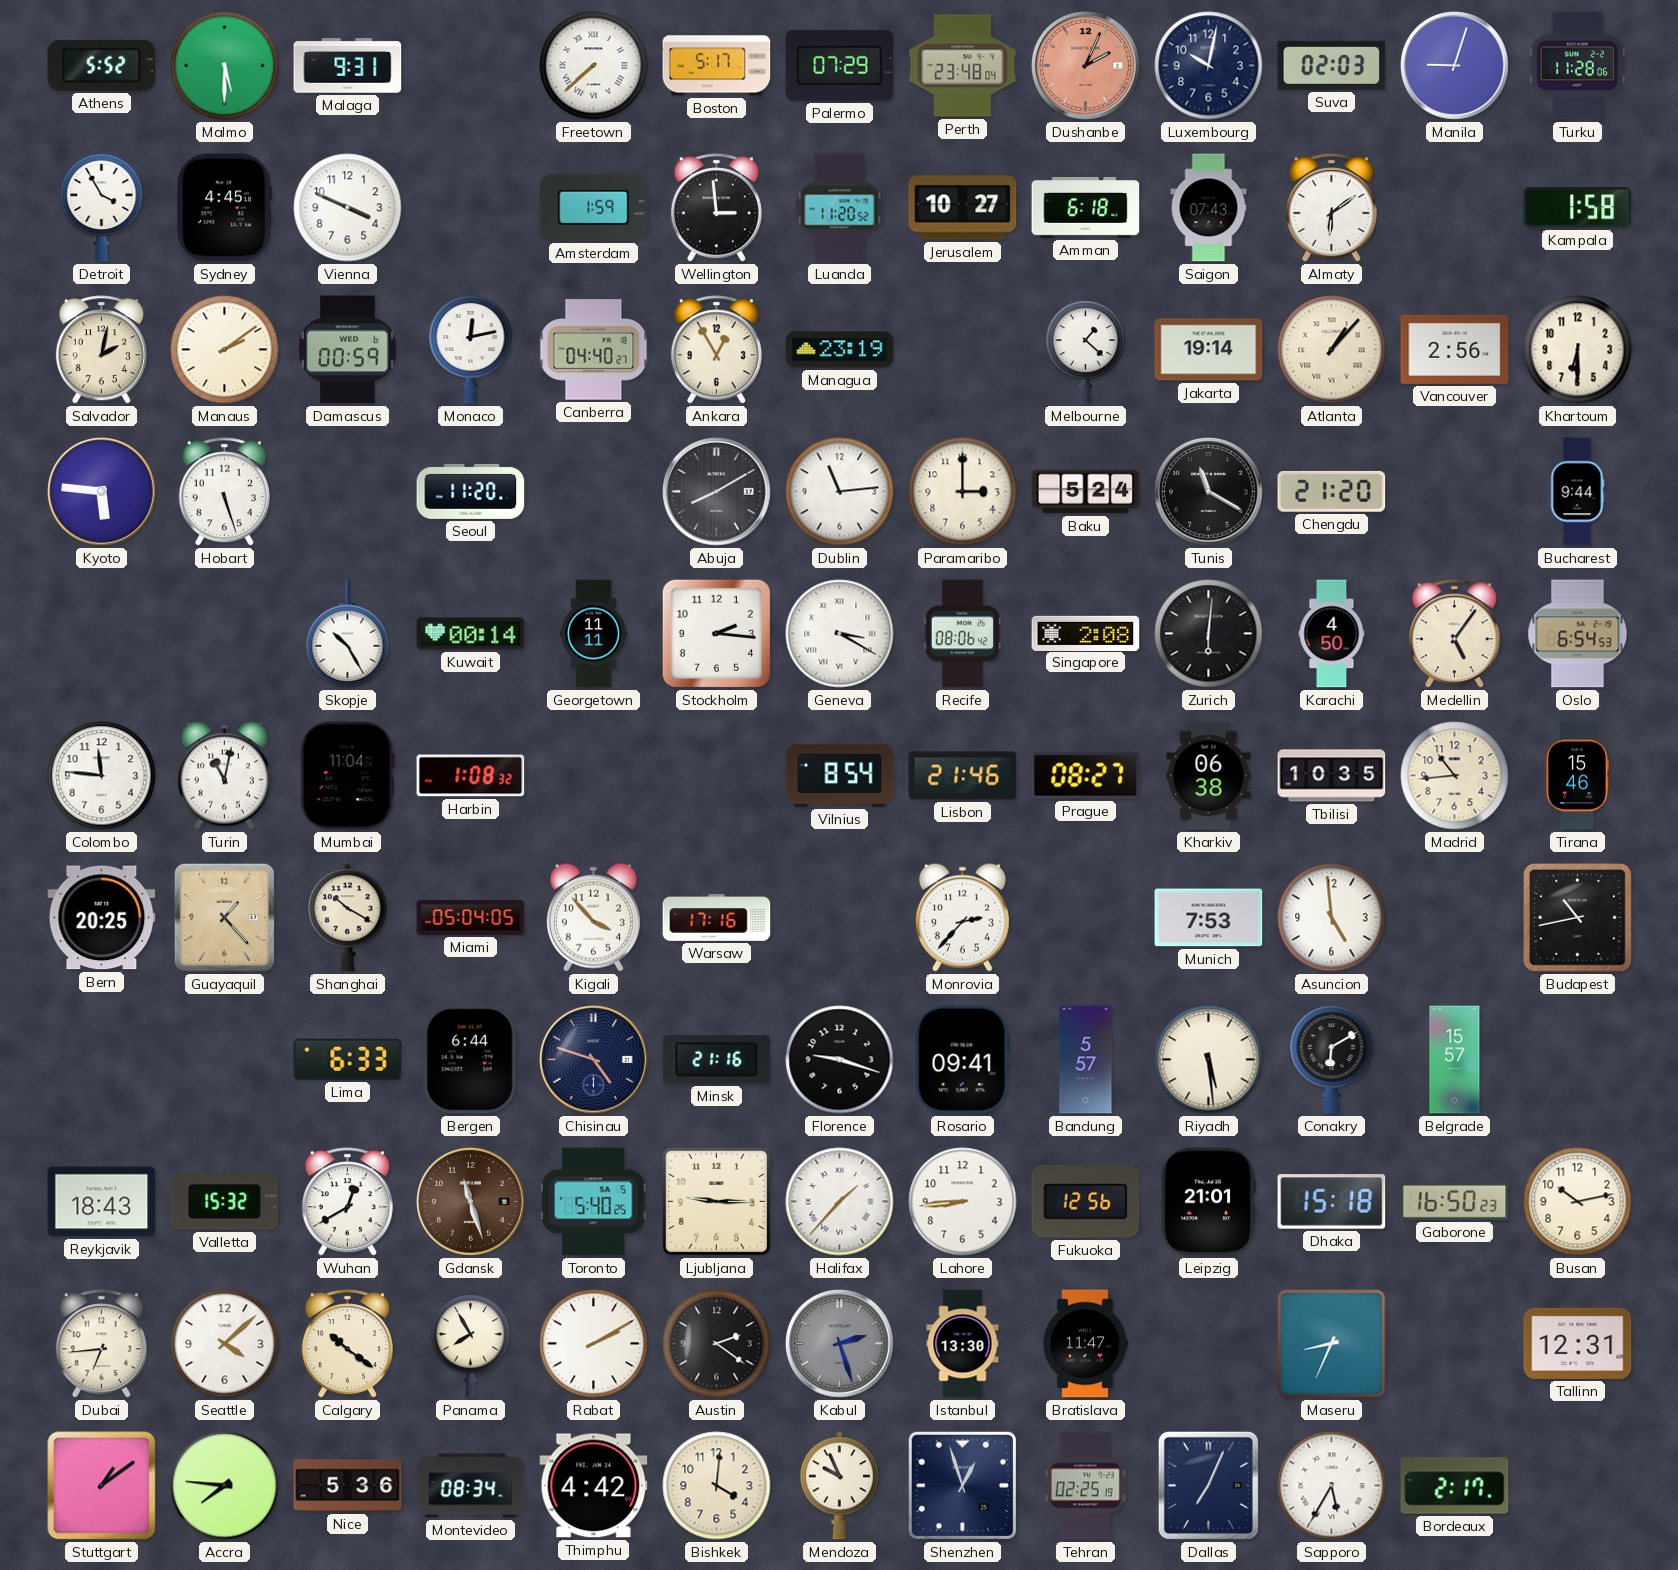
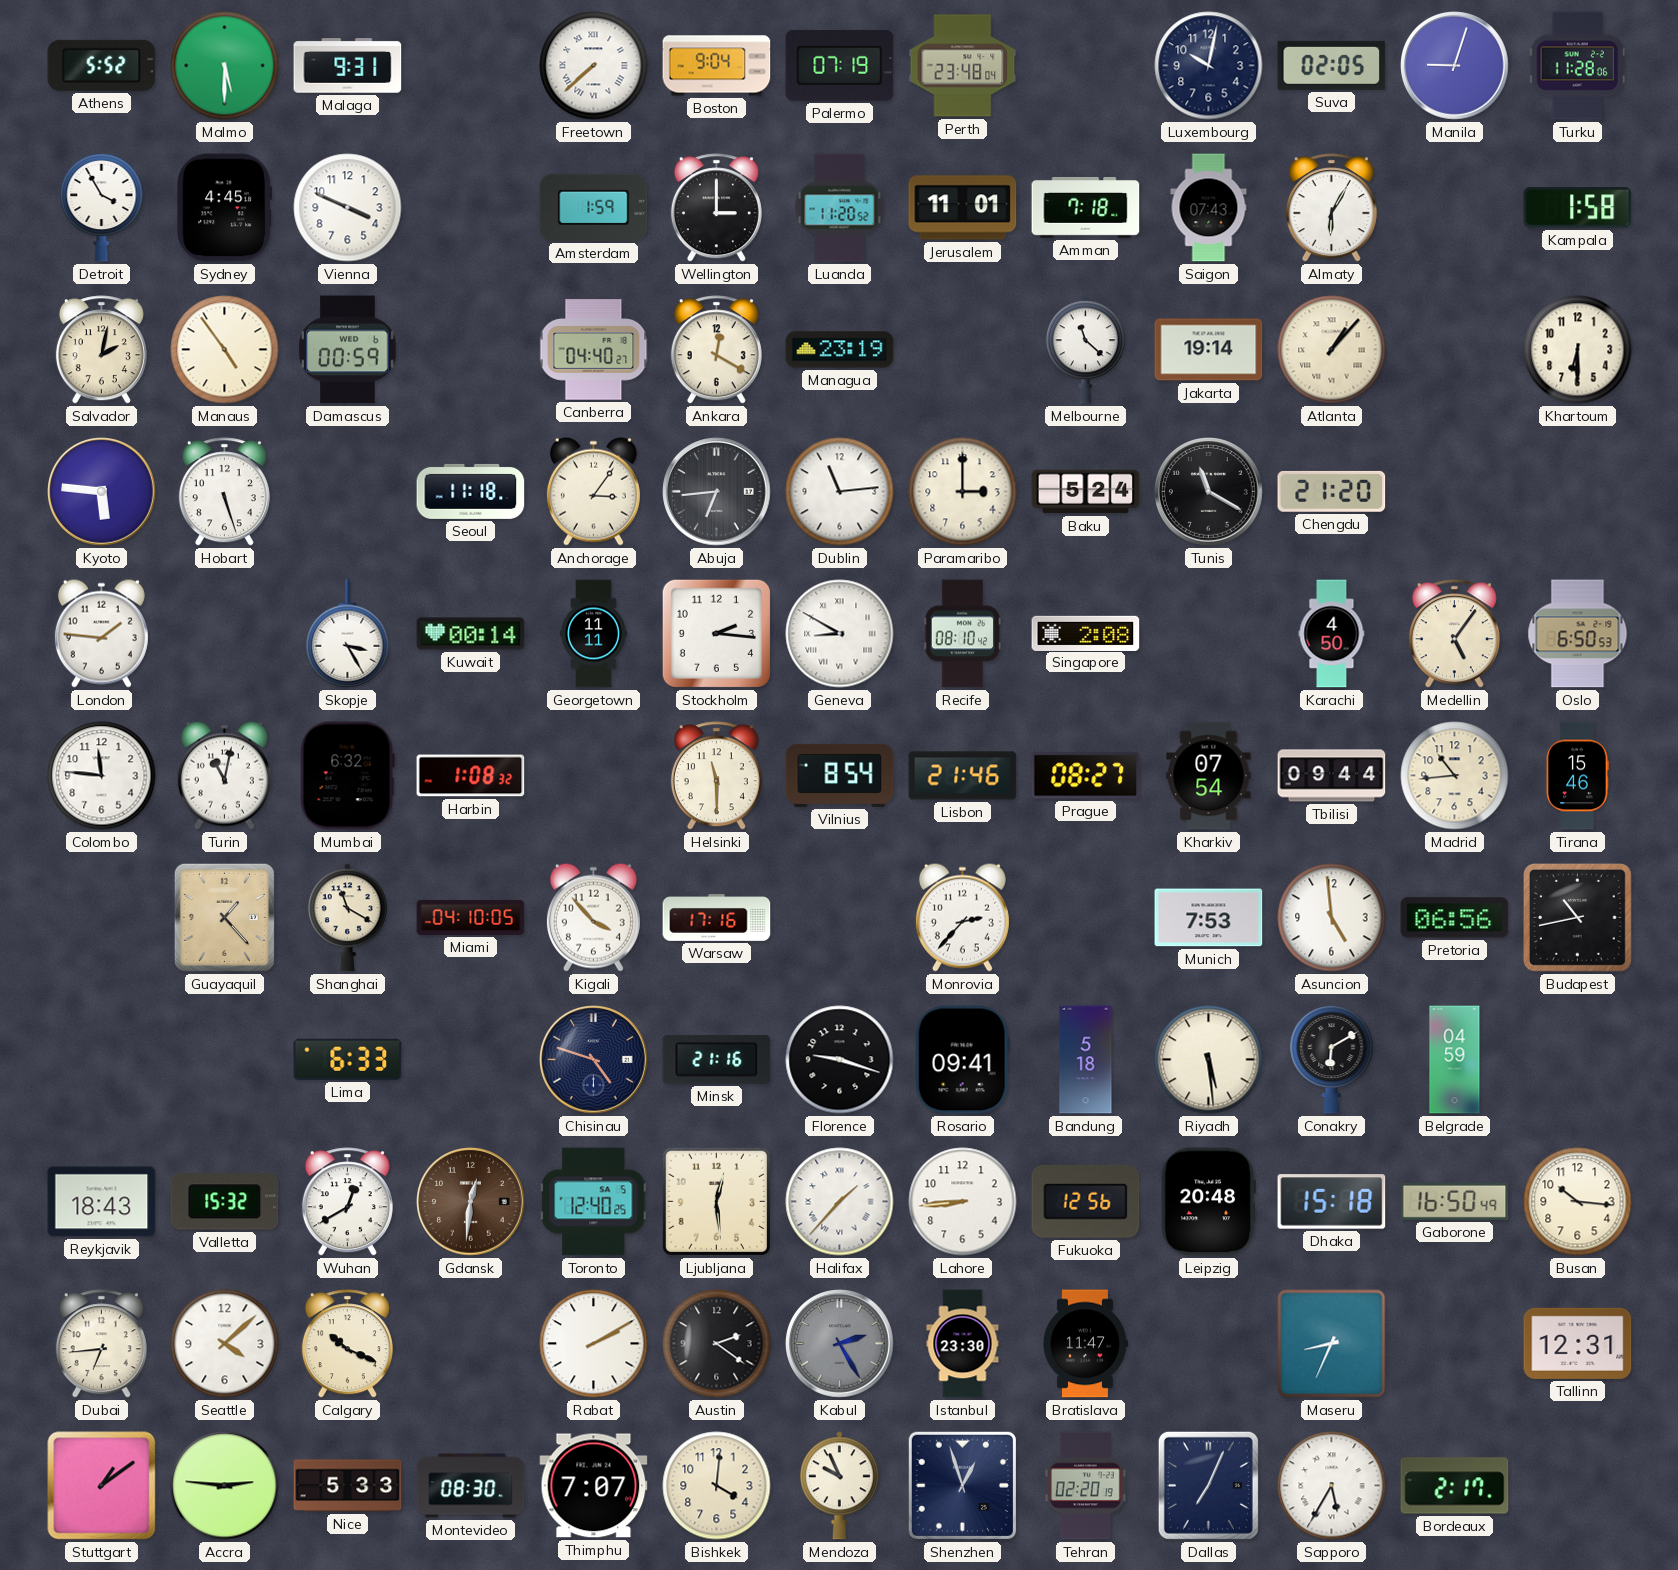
Boston: 5:17 -> 9:04
Palermo: 07:29 -> 07:19
Dushanbe: 2:04 -> none
Suva: 02:03 -> 02:05
Wellington: 2:59 -> 3:00
Jerusalem: 10:27 -> 11:01
Amman: 6:18 -> 7:18
Almaty: 6:09 -> 6:05
Manaus: 2:09 -> 4:54
Monaco: 12:13 -> none
Ankara: 12:55 -> 12:20
Melbourne: 1:22 -> 11:22
Vancouver: 2:56 -> none
Seoul: 11:20 -> 11:18
Anchorage: none -> 3:06
Abuja: 8:10 -> 6:44
Bucharest: 9:44 -> none
London: none -> 1:46
Skopje: 10:25 -> 3:25
Geneva: 3:20 -> 8:50
Recife: 08:06 -> 08:10
Zurich: 6:01 -> none
Oslo: 6:54 -> 6:50
Mumbai: 11:04 -> 6:32
Helsinki: none -> 11:30
Kharkiv: 06:38 -> 07:54
Tbilisi: 10:35 -> 09:44
Bern: 20:25 -> none
Shanghai: 10:20 -> 11:20
Miami: 05:04 -> 04:10
Pretoria: none -> 06:56
Bergen: 6:44 -> none
Bandung: 5:57 -> 5:18
Belgrade: 15:57 -> 04:59
Gdansk: 11:27 -> 12:31
Toronto: 5:40 -> 12:40
Ljubljana: 9:15 -> 12:29
Leipzig: 21:01 -> 20:48
Gaborone: 16:50:23 -> 16:50:49
Busan: 10:13 -> 10:16
Calgary: 10:21 -> 10:19
Panama: 7:55 -> none
Kabul: 2:27 -> 2:25
Istanbul: 13:30 -> 23:30
Accra: 7:46 -> 2:46
Nice: 5:36 -> 5:33
Montevideo: 08:34 -> 08:30
Thimphu: 4:42 -> 7:07
Tehran: 02:25 -> 02:20
